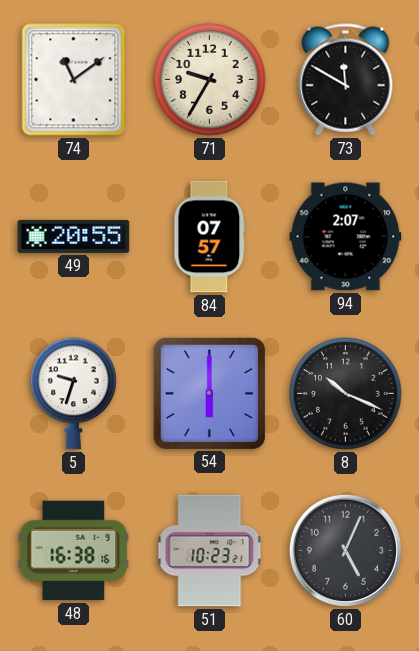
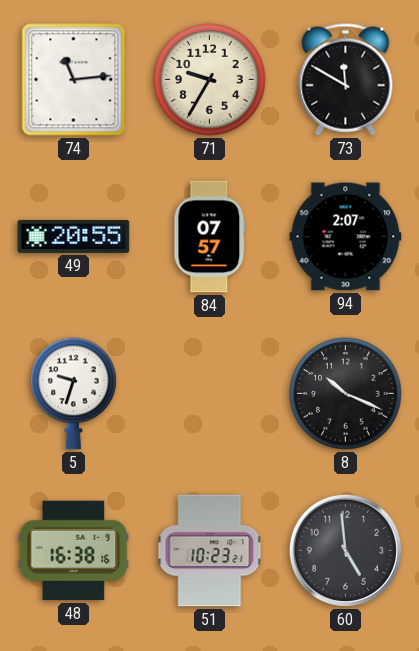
74: 11:09 -> 11:14
54: 6:00 -> none
60: 5:04 -> 4:59
